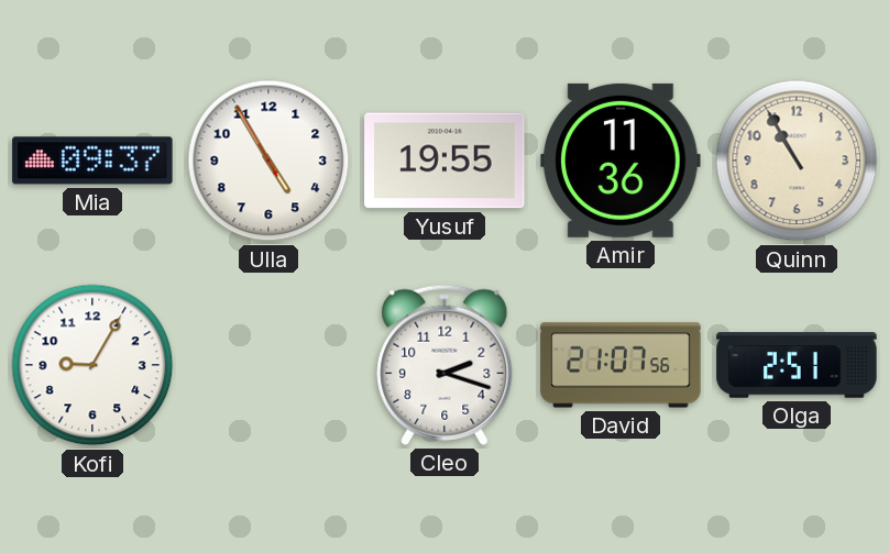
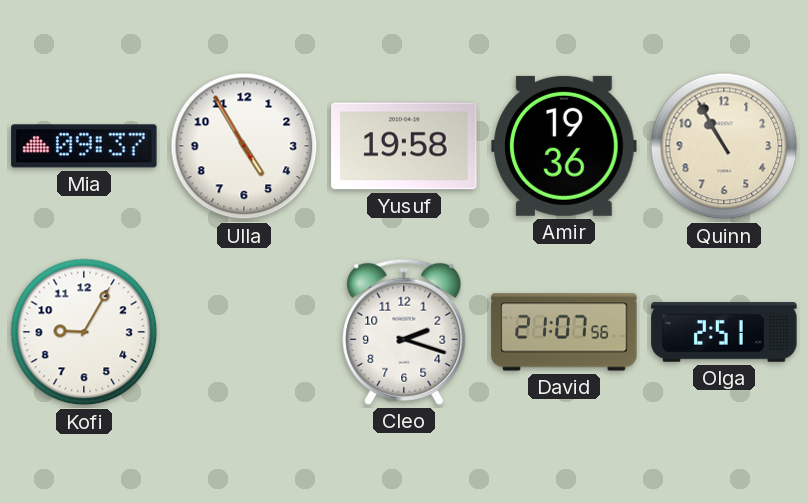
Yusuf: 19:55 -> 19:58
Amir: 11:36 -> 19:36
